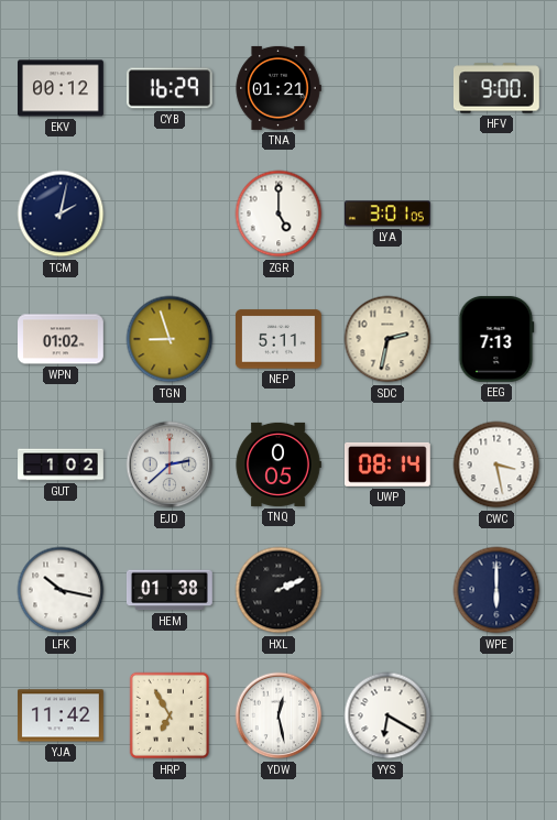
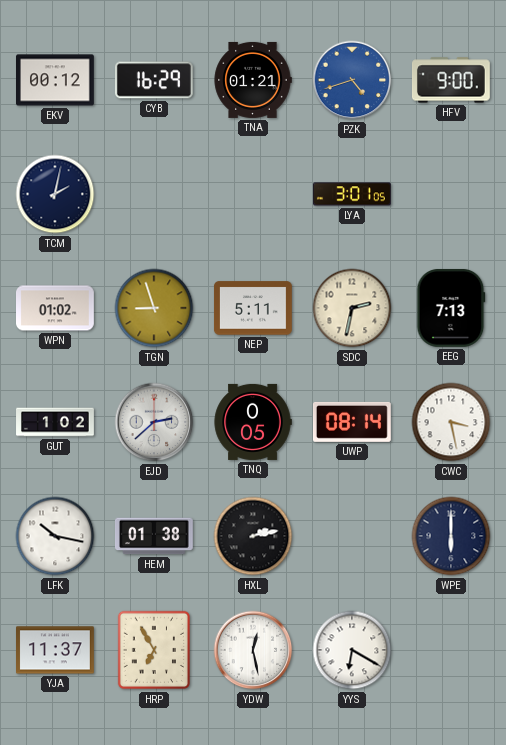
PZK: none -> 4:42
ZGR: 5:00 -> none
HXL: 2:11 -> 2:13
YJA: 11:42 -> 11:37
